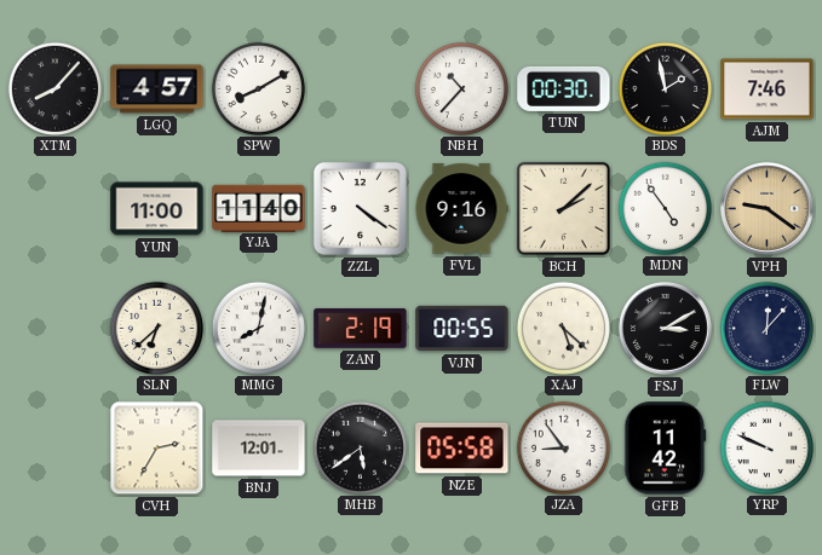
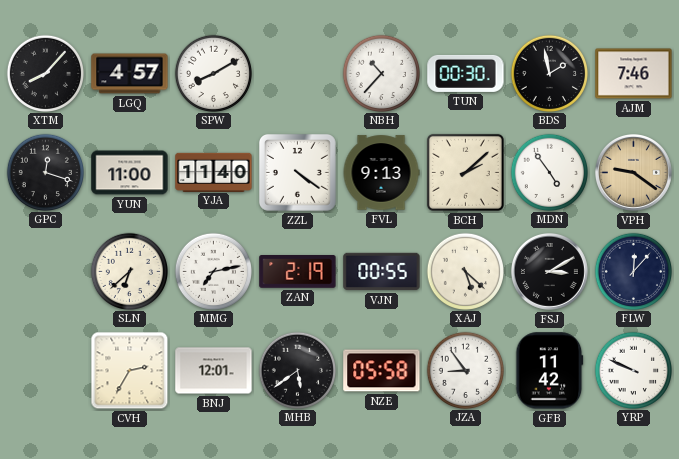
GPC: none -> 12:18
FVL: 9:16 -> 9:13
MMG: 8:02 -> 7:13
